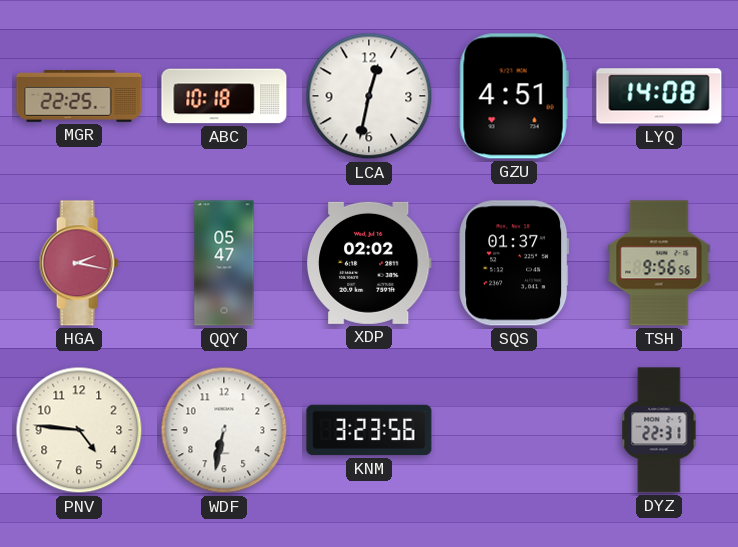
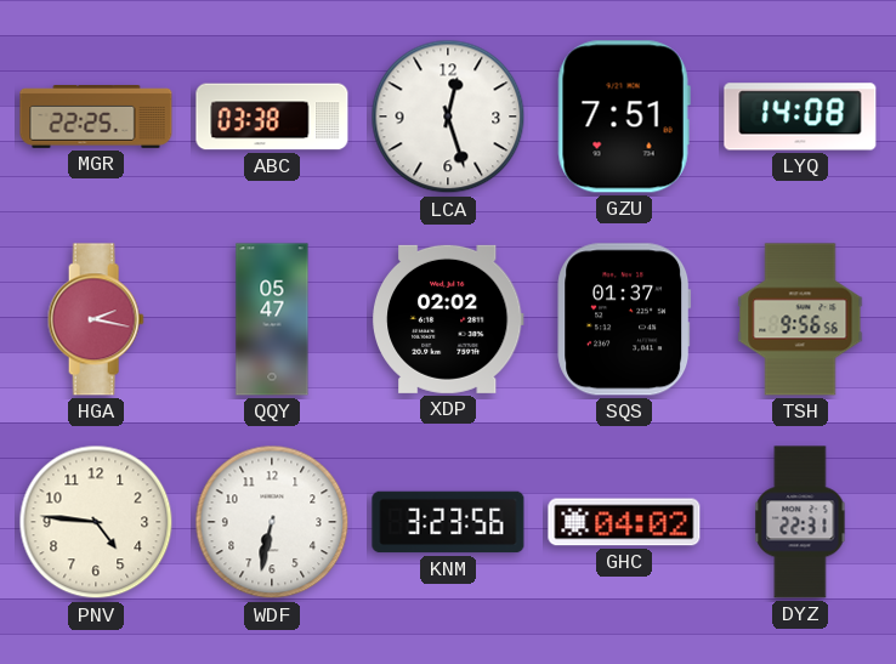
ABC: 10:18 -> 03:38
LCA: 12:32 -> 12:27
GZU: 4:51 -> 7:51
GHC: none -> 04:02
